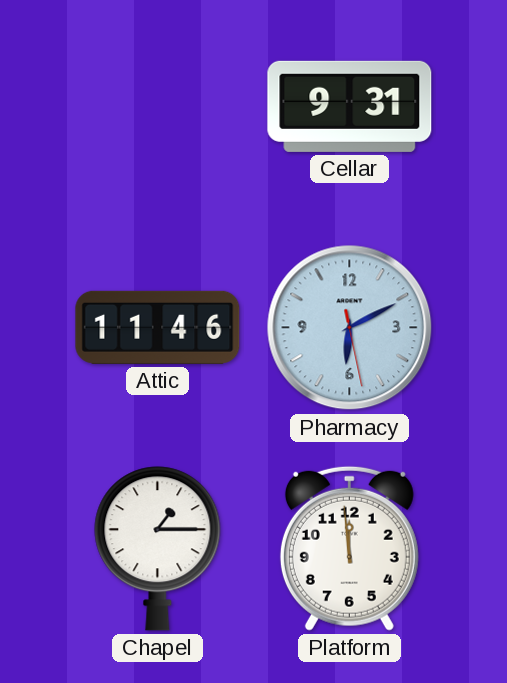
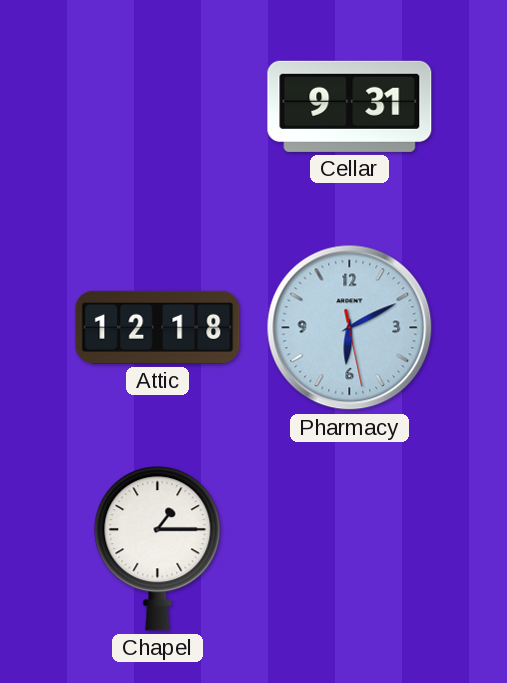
Attic: 11:46 -> 12:18
Platform: 11:59 -> none
